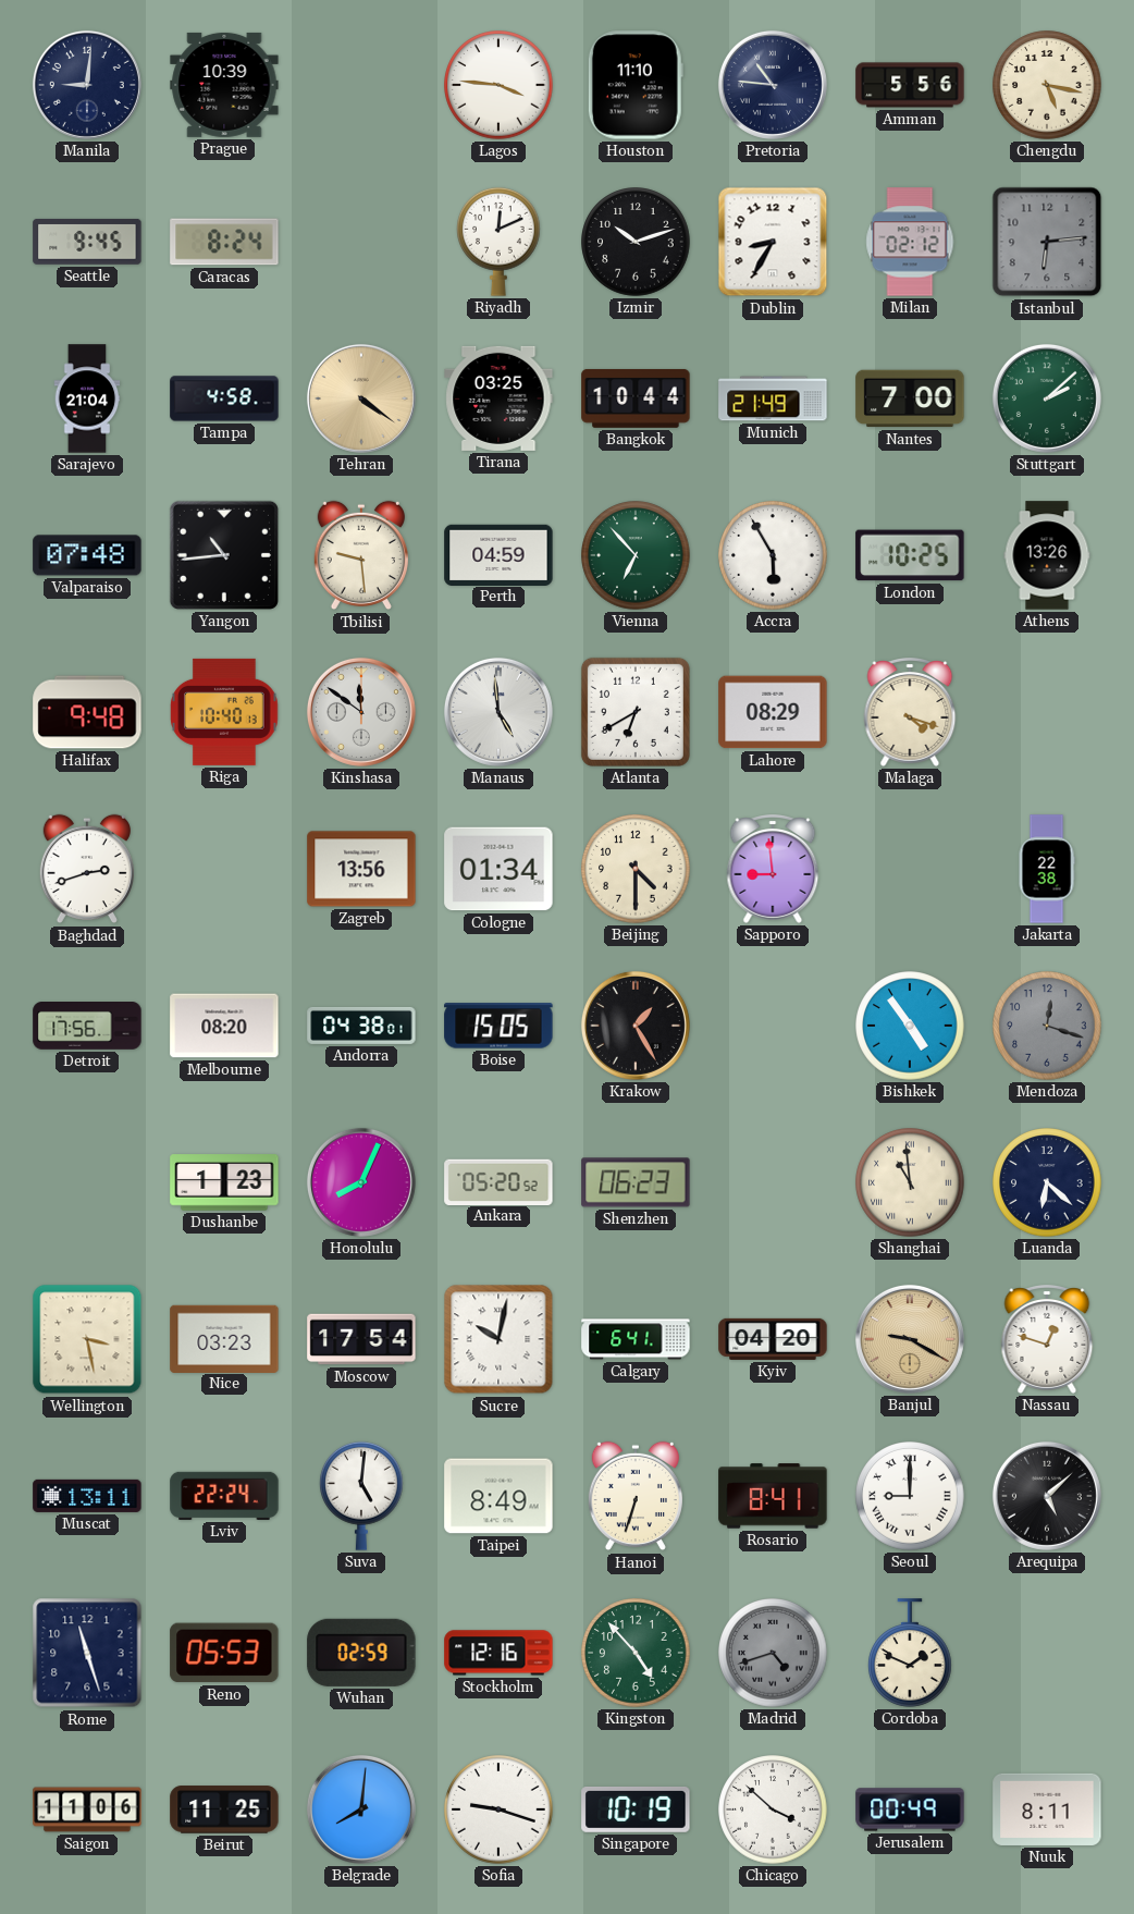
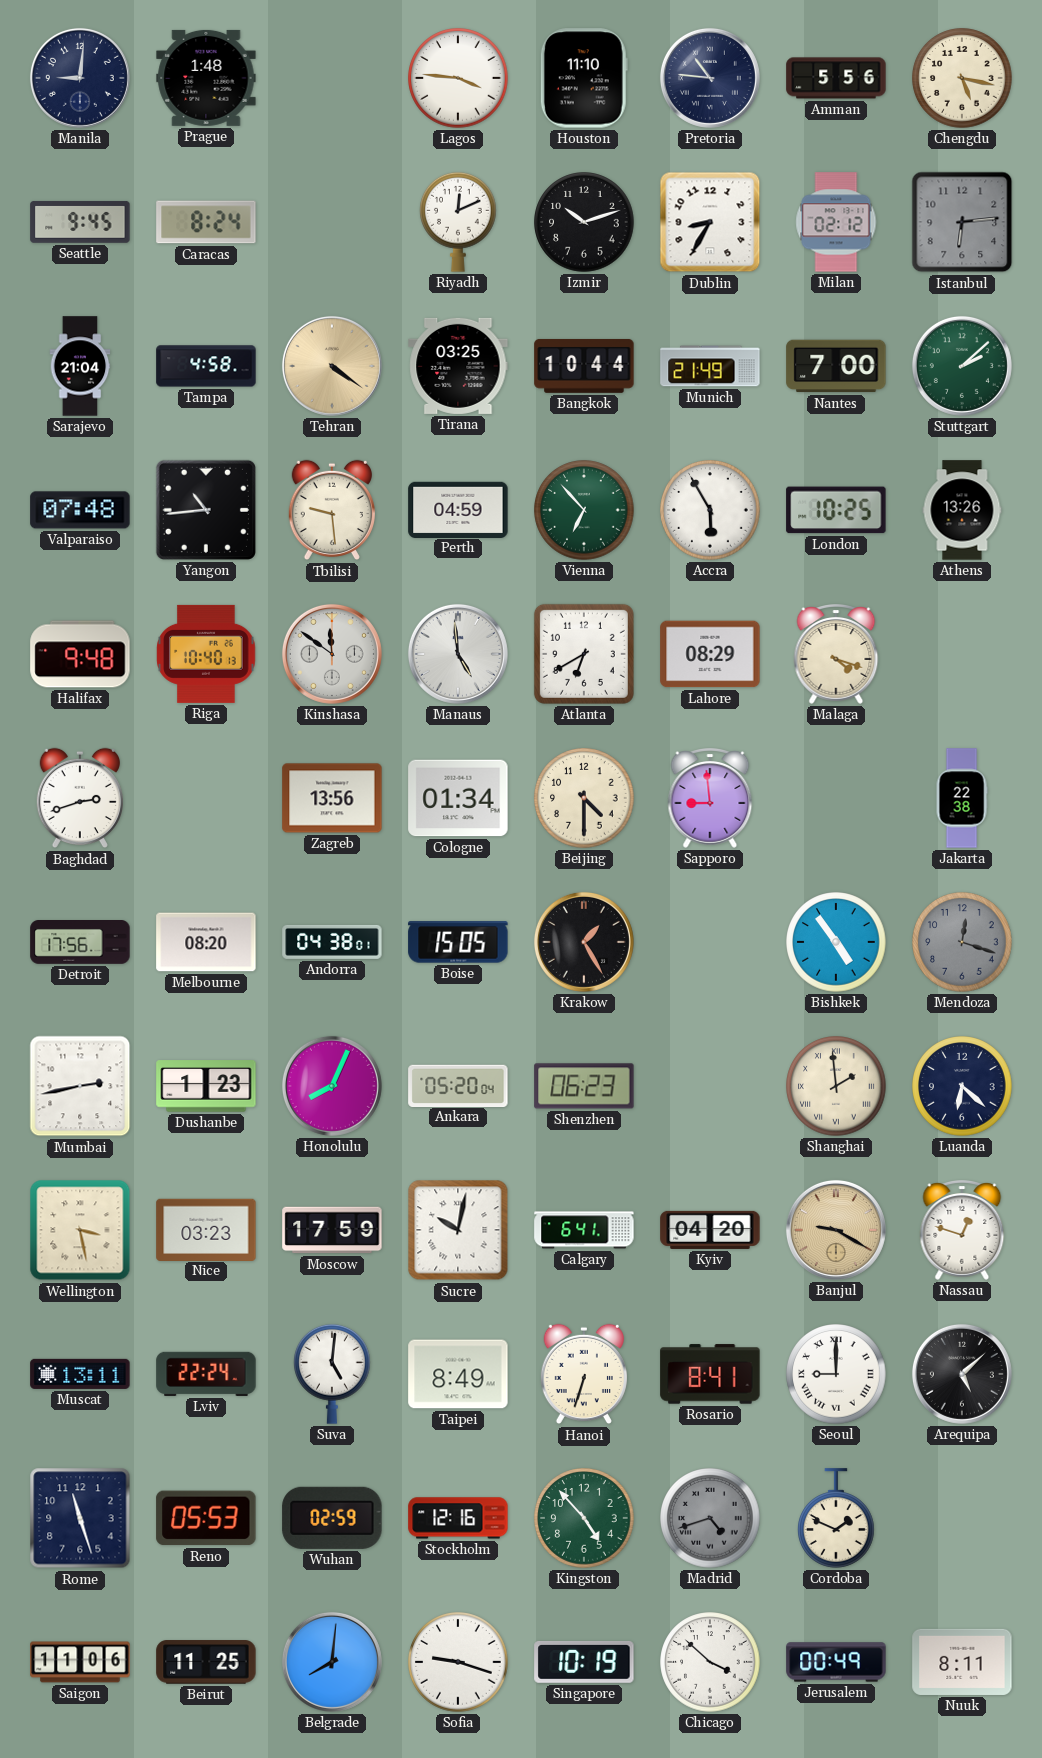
Prague: 10:39 -> 1:48
Mumbai: none -> 2:43
Ankara: 05:20:52 -> 05:20:04
Shanghai: 10:59 -> 1:59
Moscow: 17:54 -> 17:59
